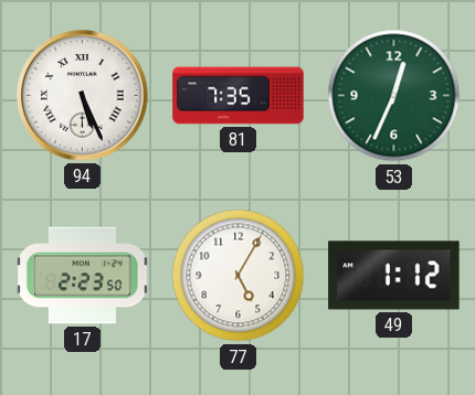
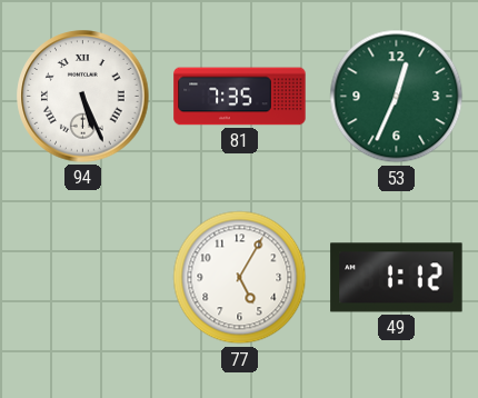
17: 2:23 -> none
